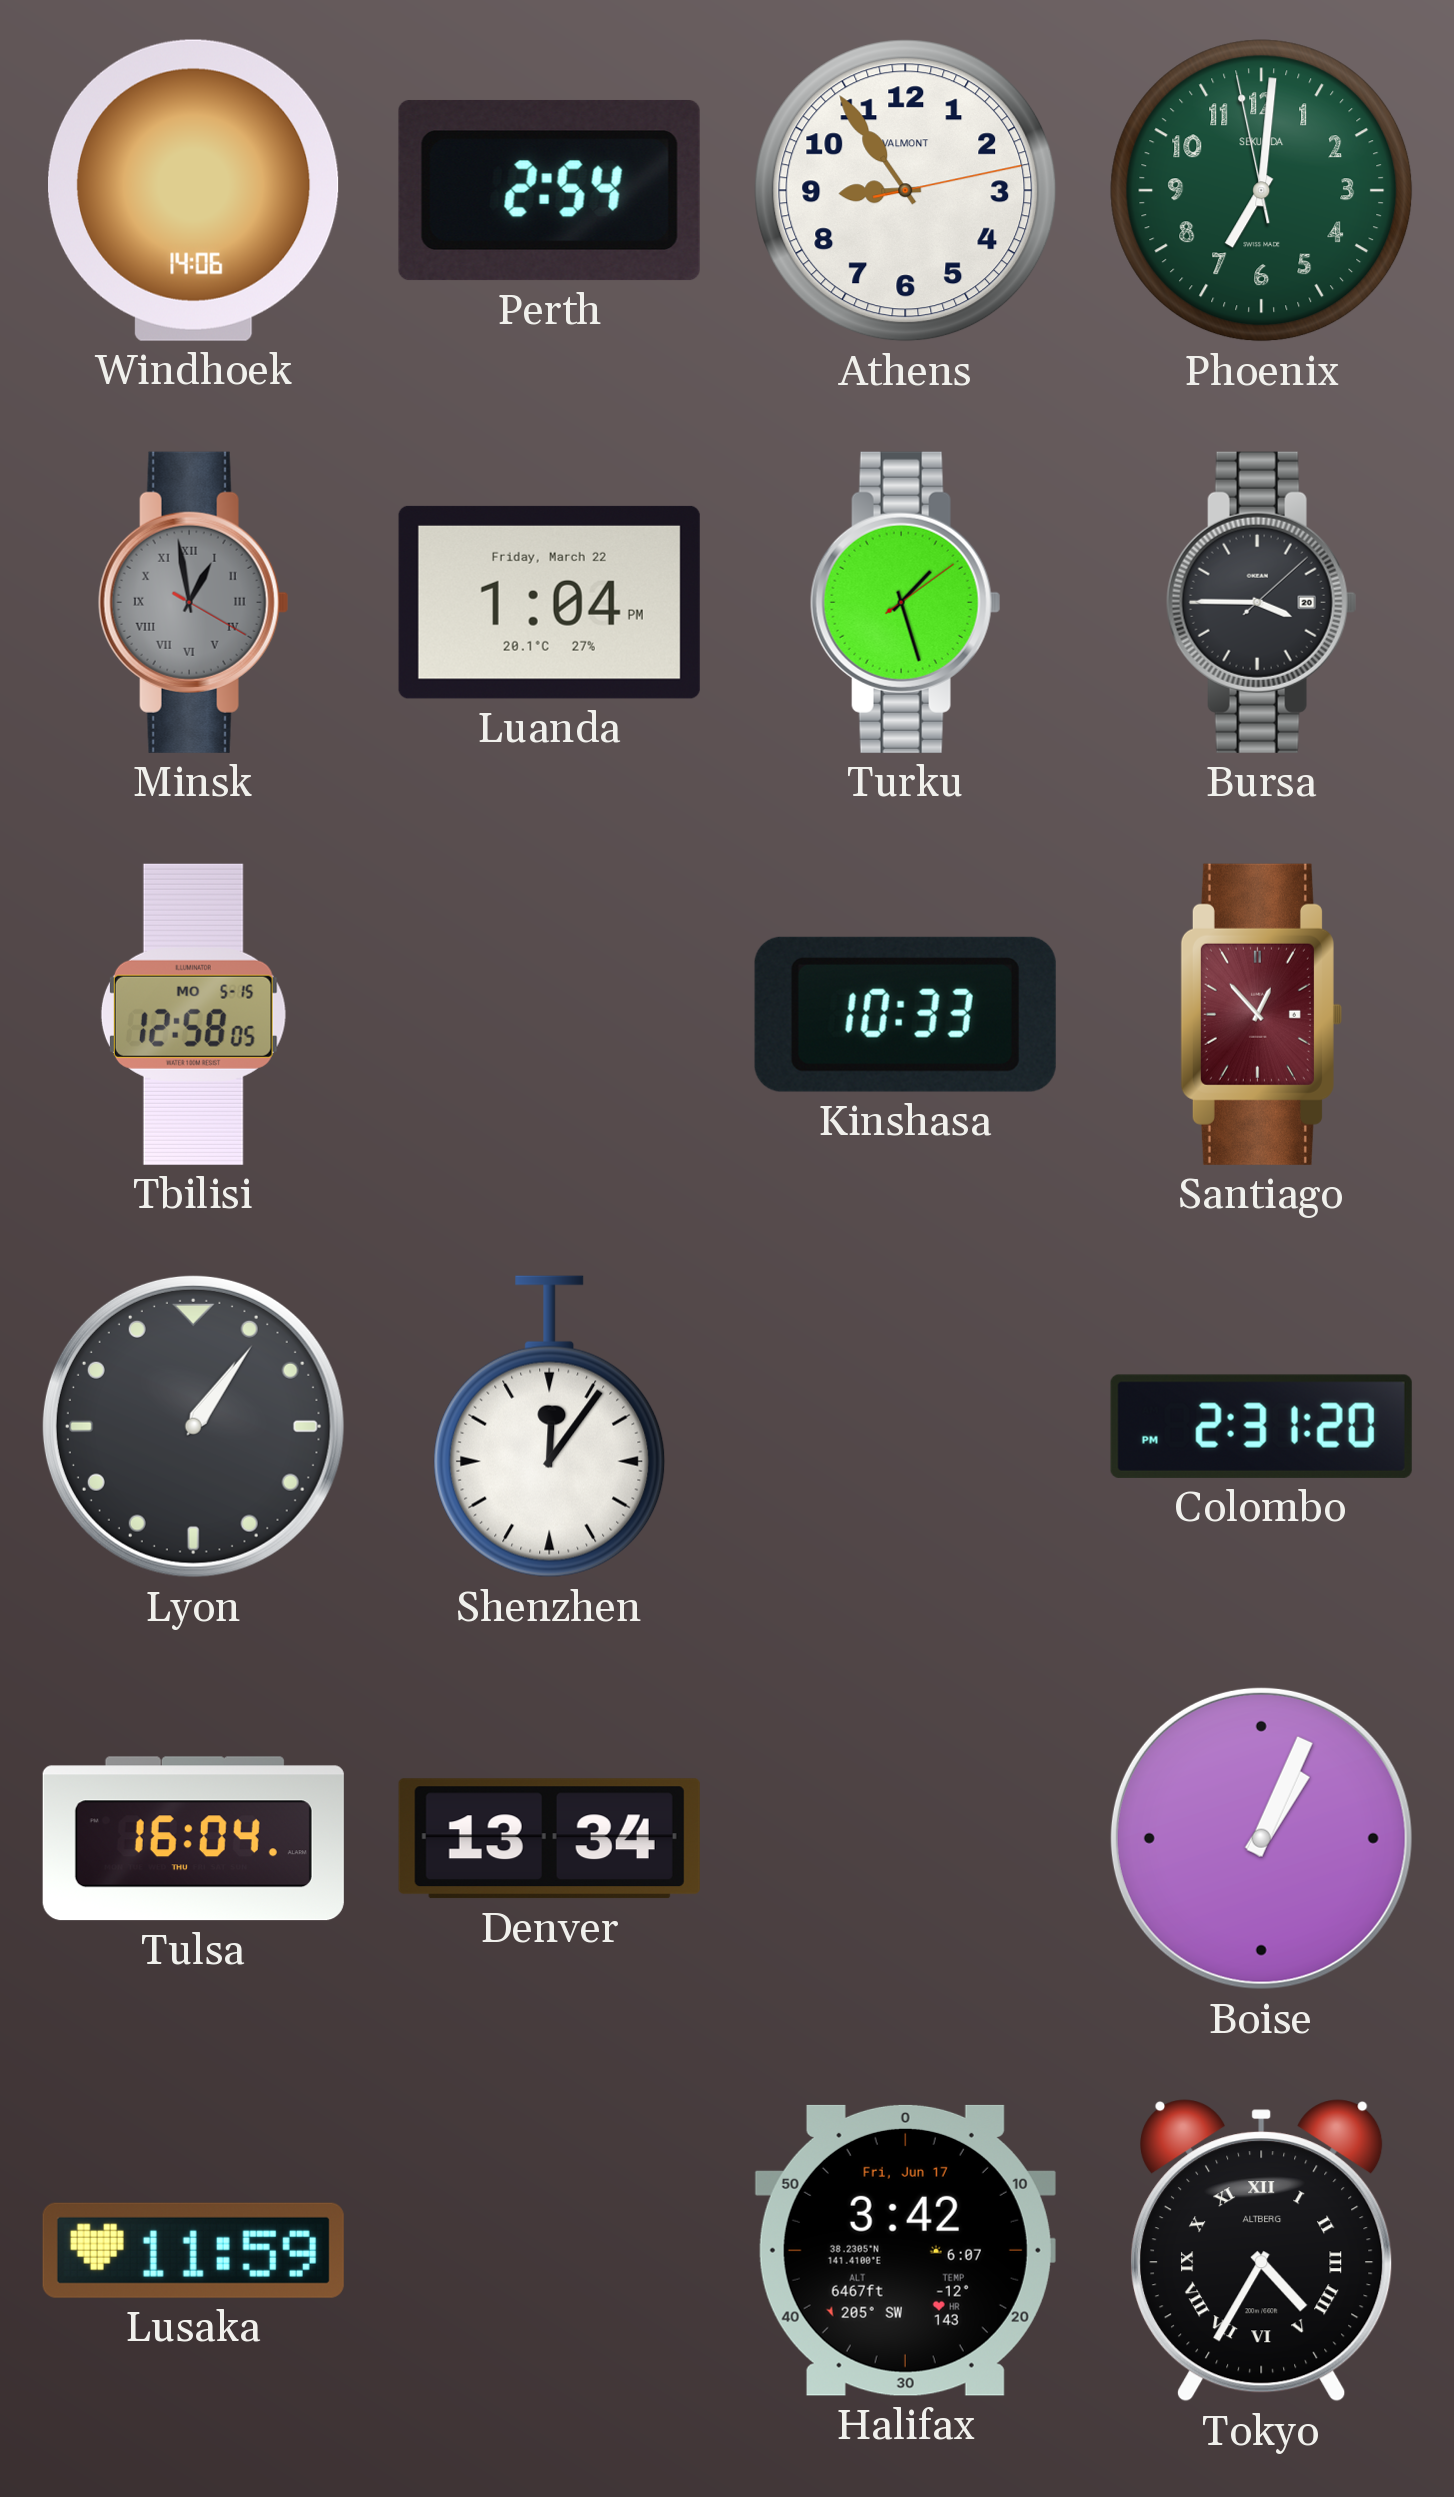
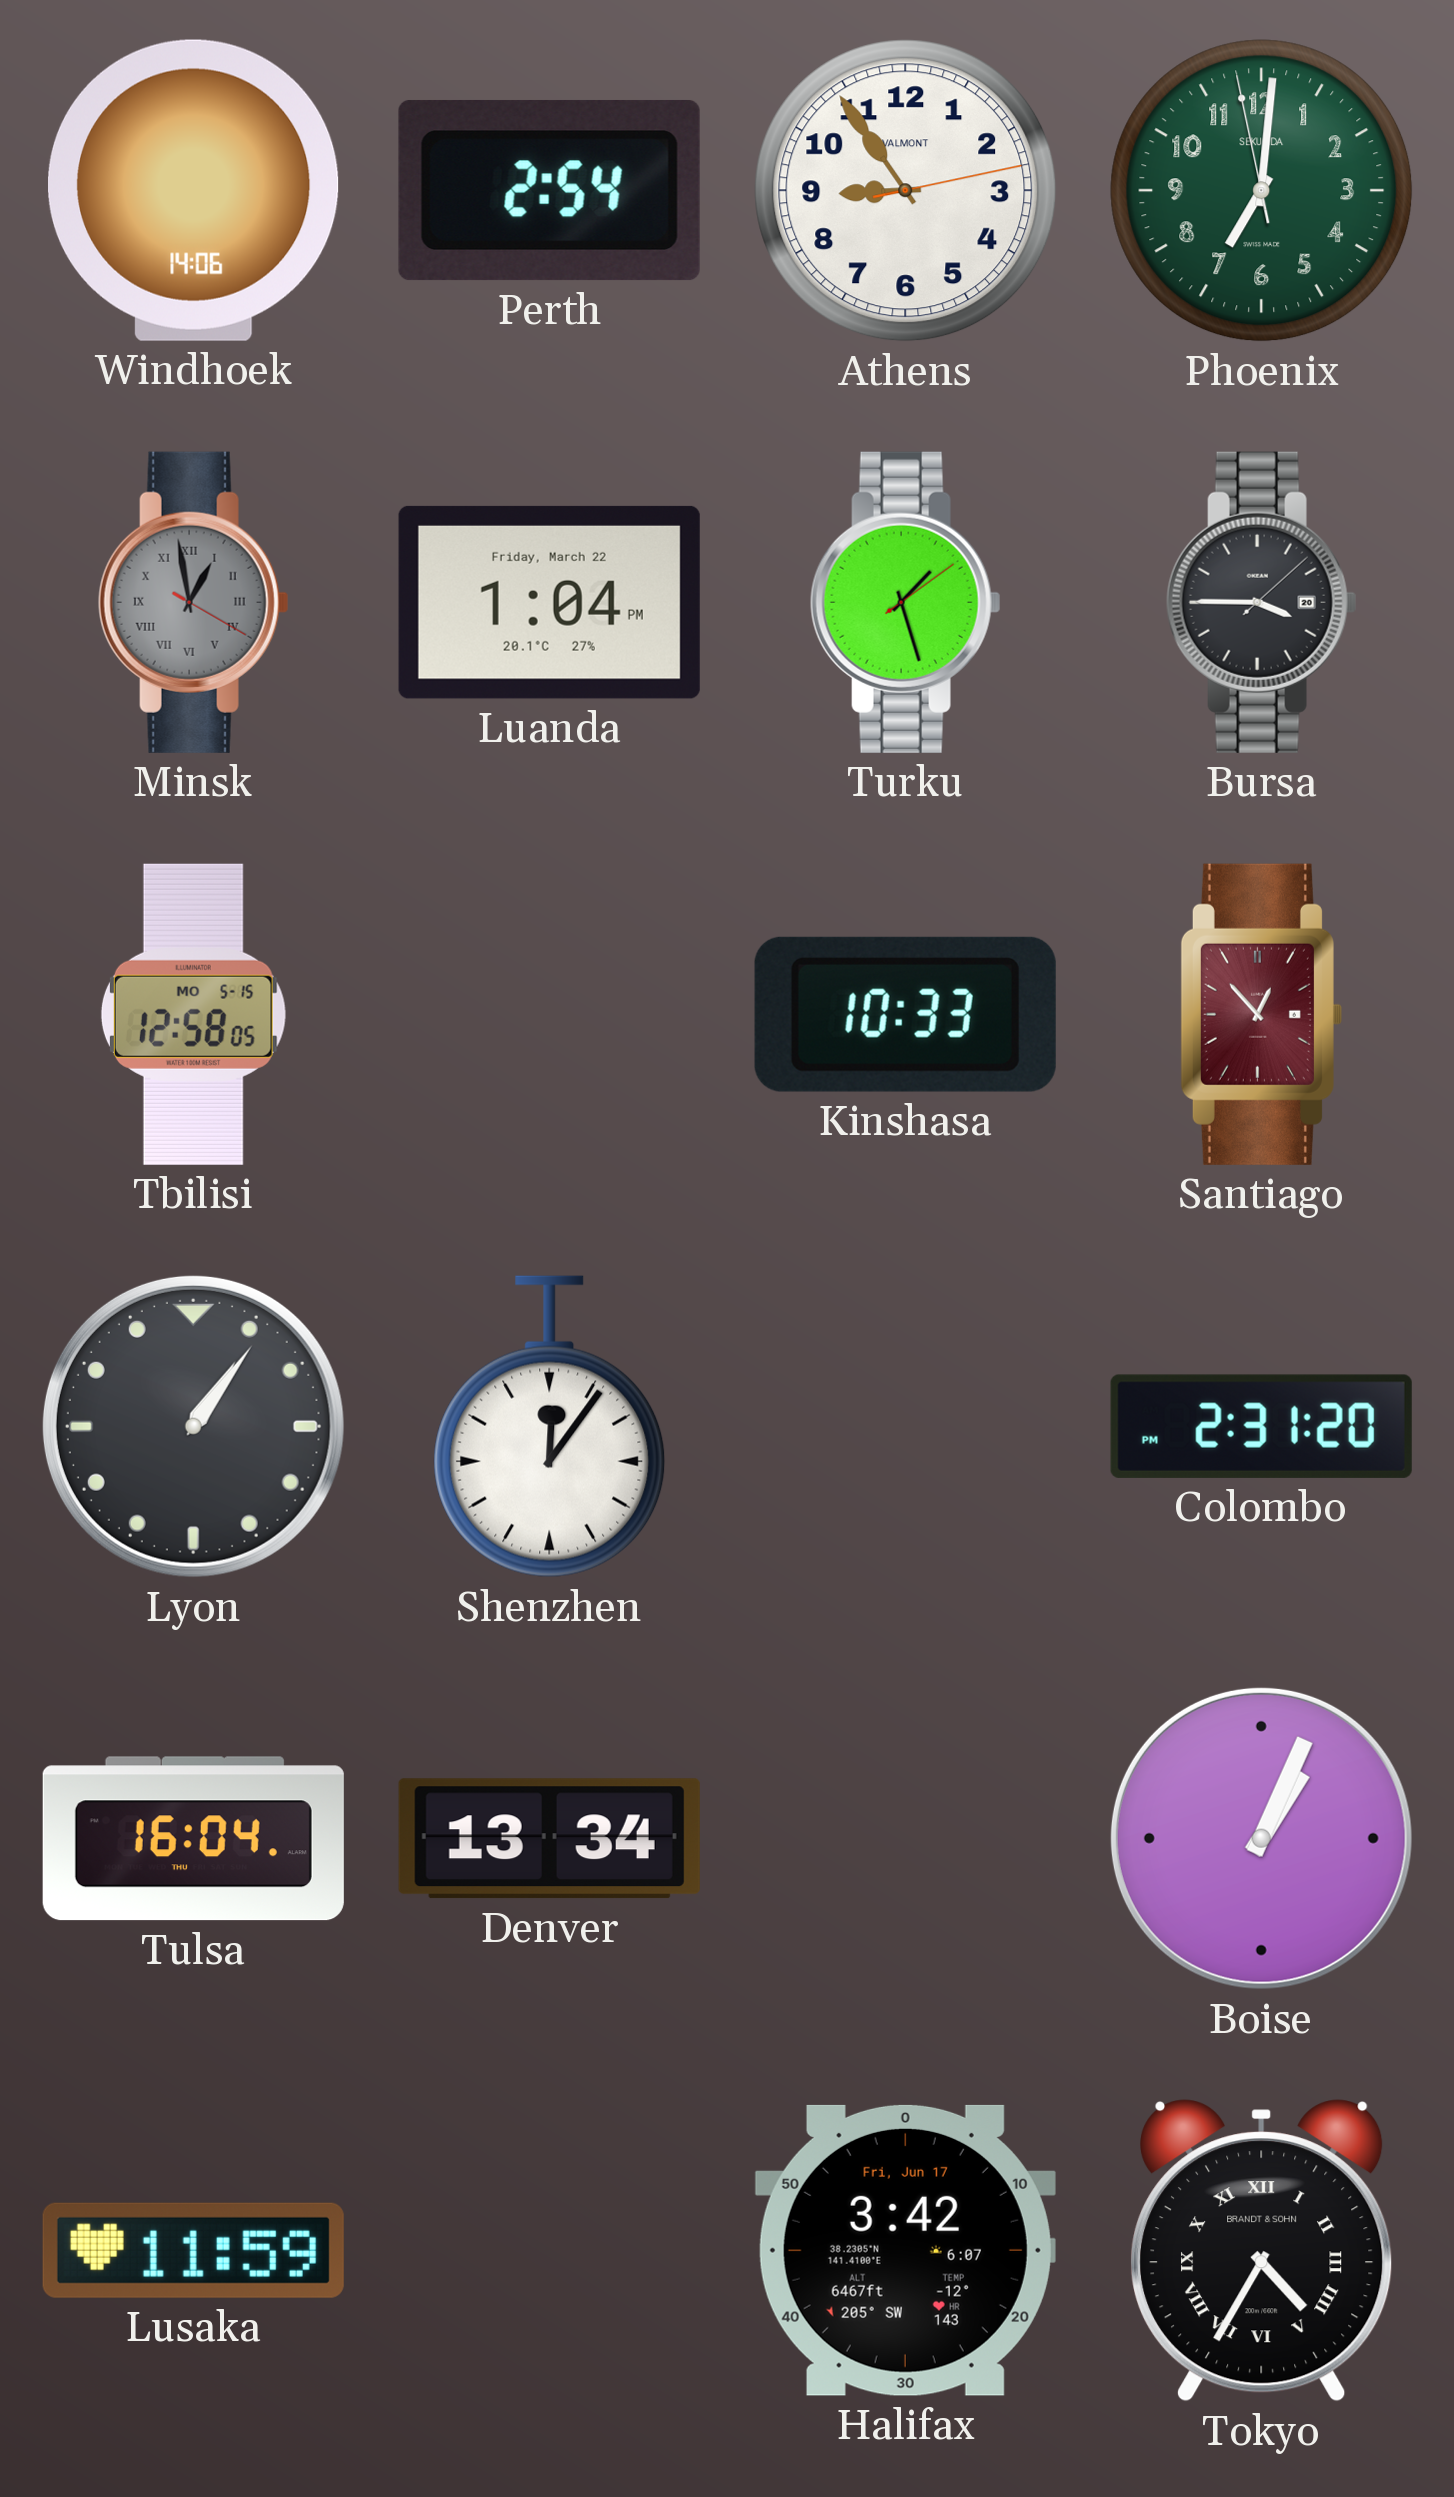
Tokyo brand: ALTBERG -> BRANDT & SOHN
